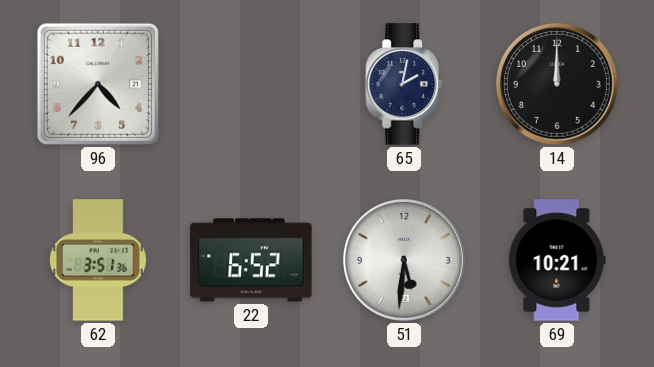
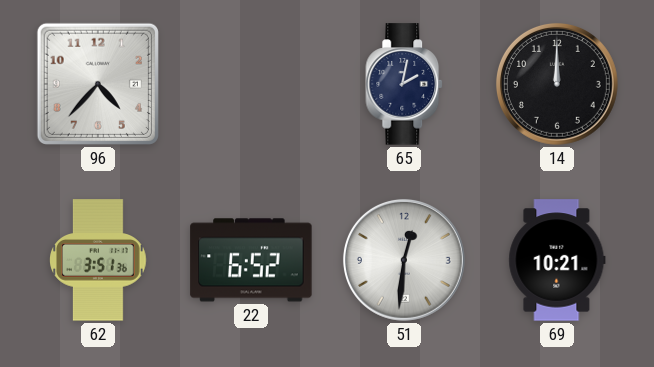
51: 5:31 -> 12:31
